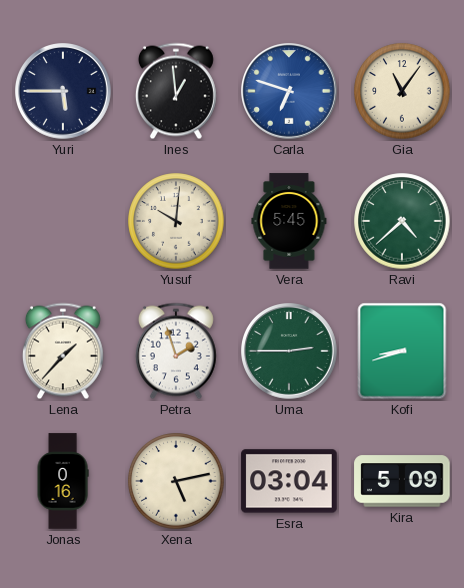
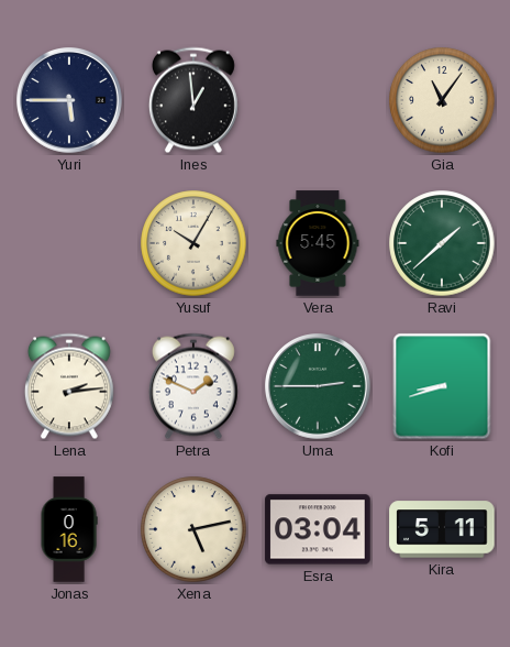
Carla: 6:48 -> none
Yusuf: 10:01 -> 10:05
Ravi: 4:38 -> 1:38
Lena: 1:37 -> 2:14
Petra: 1:57 -> 1:49
Kira: 5:09 -> 5:11
